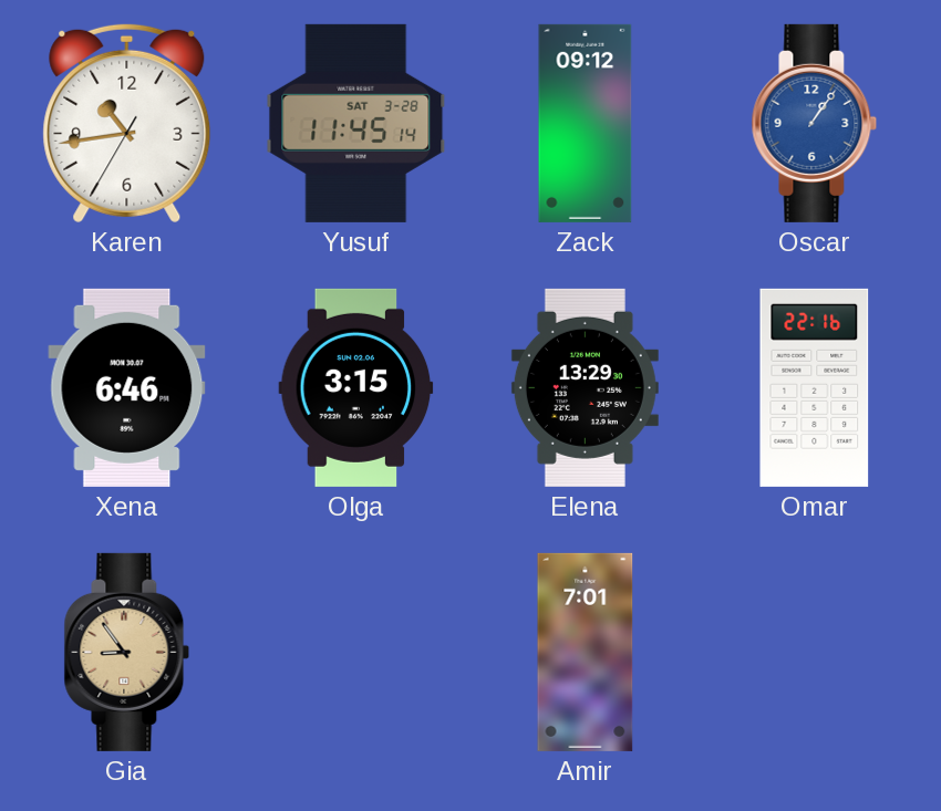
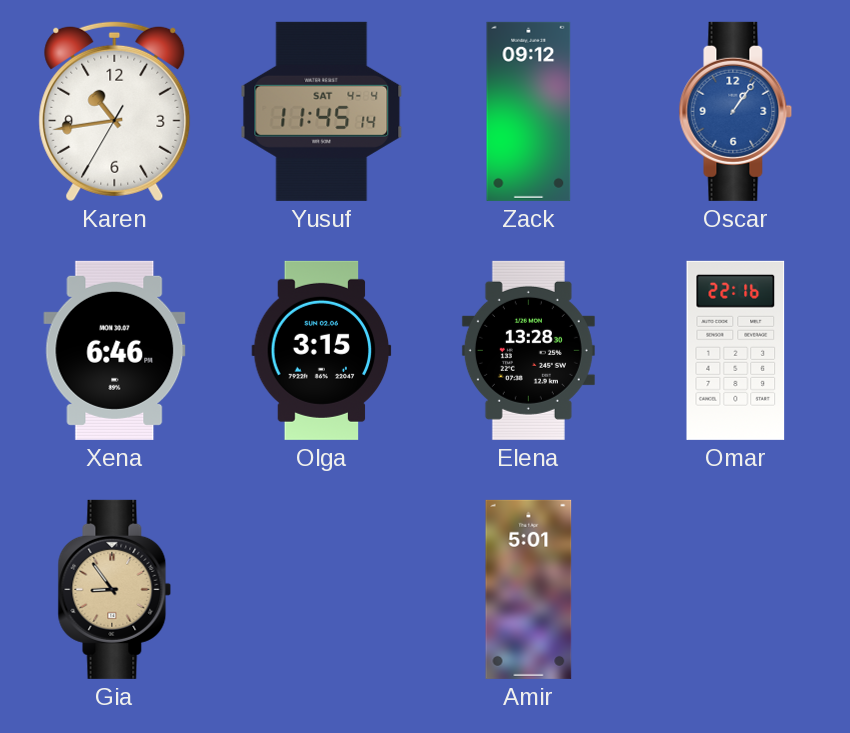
Yusuf date: SAT 3-28 -> SAT 4-4
Elena: 13:29 -> 13:28
Amir: 7:01 -> 5:01
